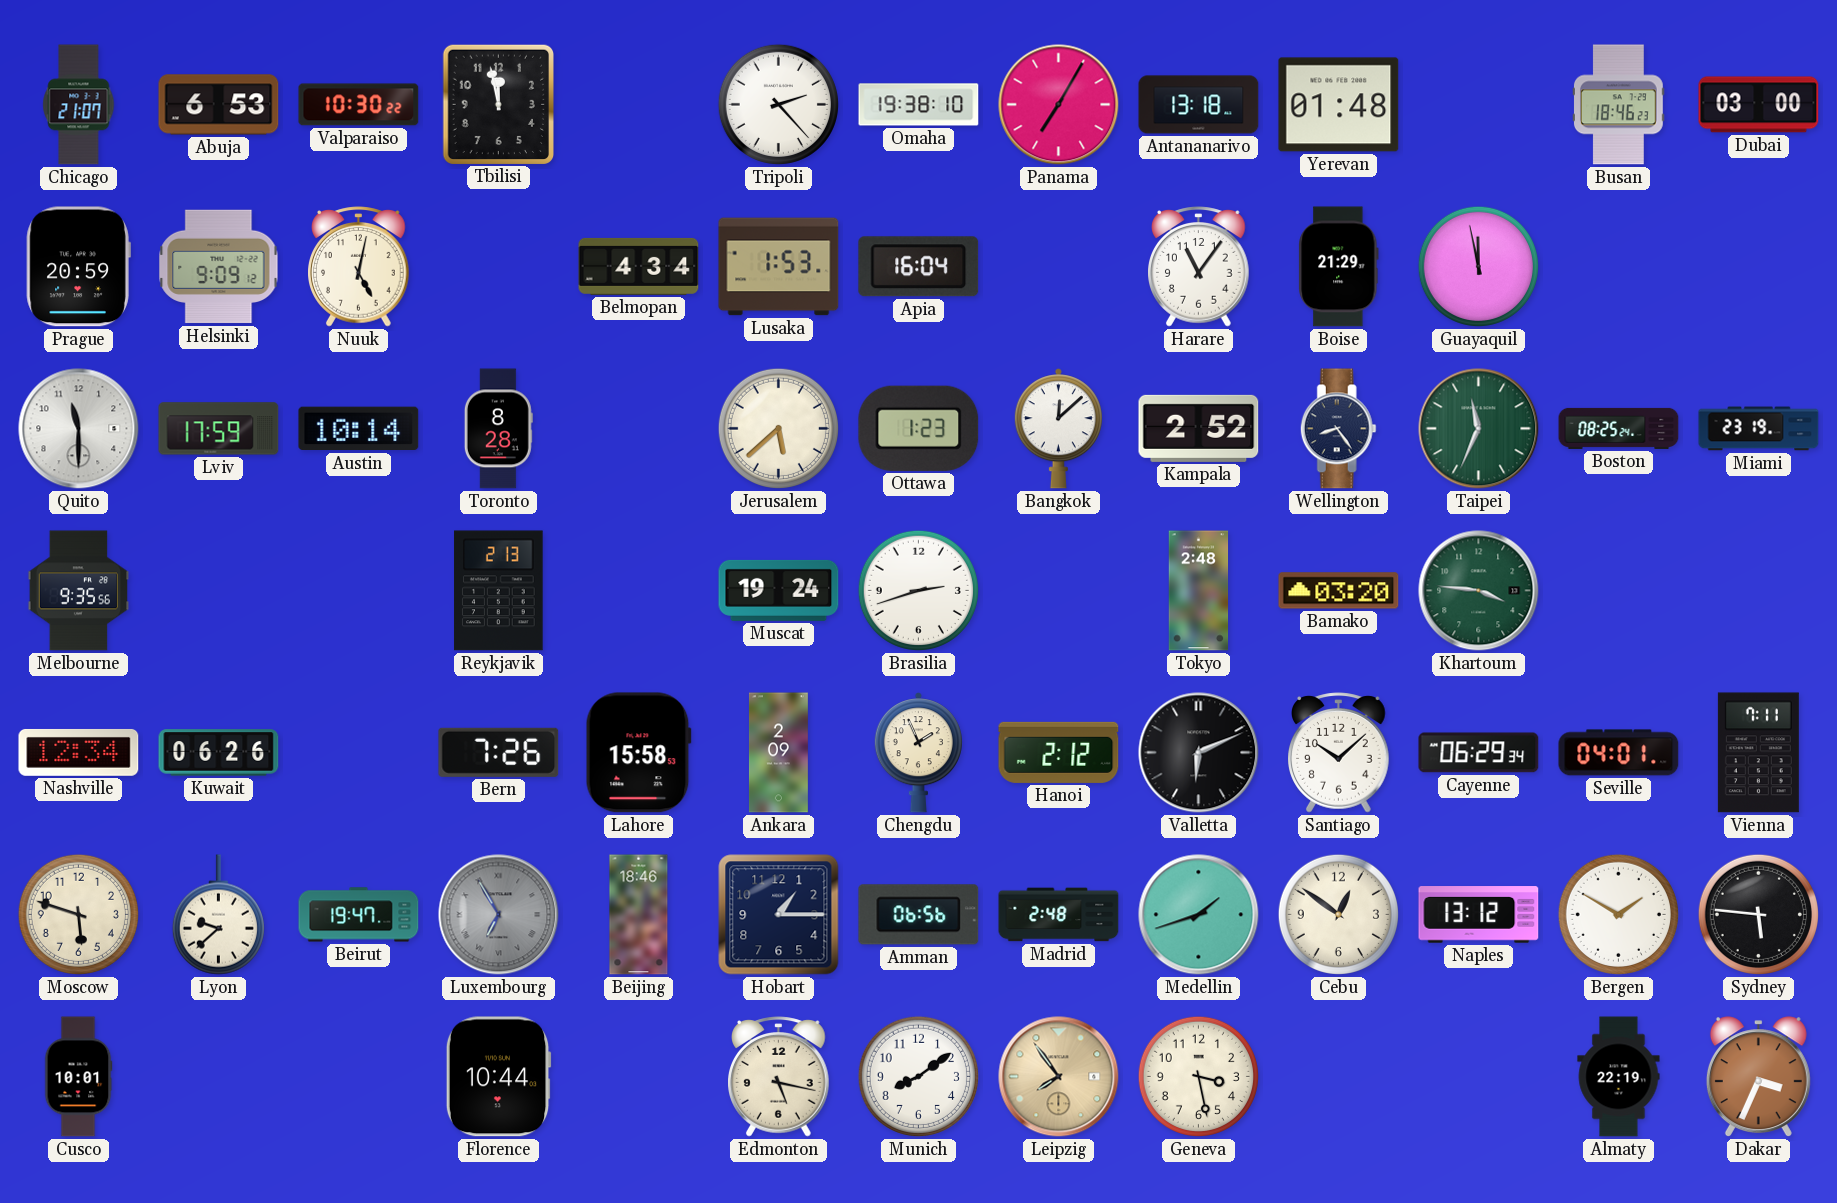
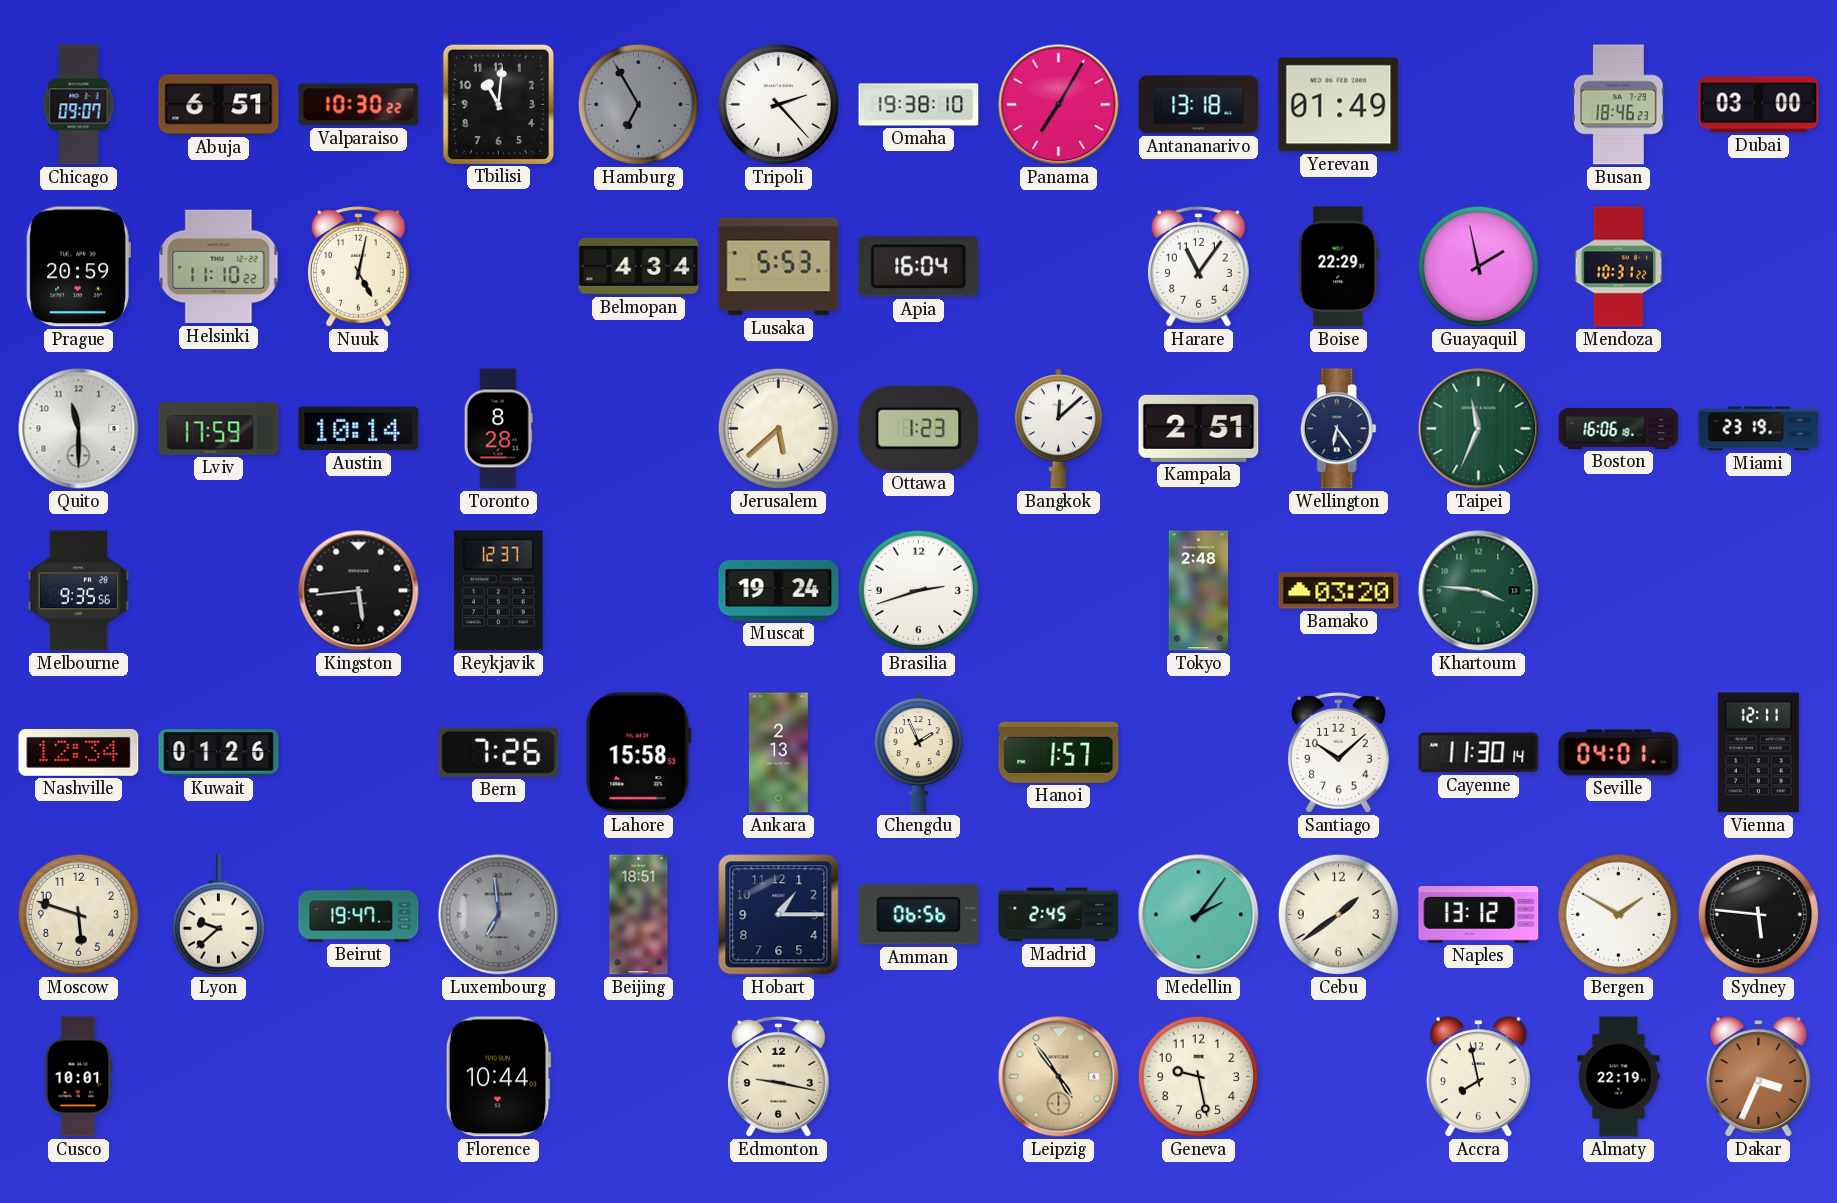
Chicago: 21:07 -> 09:07
Abuja: 6:53 -> 6:51
Tbilisi: 11:58 -> 11:01
Hamburg: none -> 6:55
Yerevan: 01:48 -> 01:49
Helsinki: 9:09 -> 11:10
Lusaka: 1:53 -> 5:53
Boise: 21:29 -> 22:29
Guayaquil: 11:58 -> 1:58
Mendoza: none -> 10:31
Kampala: 2:52 -> 2:51
Wellington: 8:24 -> 6:24
Boston: 08:25 -> 16:06
Kingston: none -> 5:44
Reykjavik: 2:13 -> 12:37
Kuwait: 06:26 -> 01:26
Ankara: 2:09 -> 2:13
Hanoi: 2:12 -> 1:57
Valletta: 6:11 -> none
Cayenne: 06:29 -> 11:30
Vienna: 7:11 -> 12:11
Luxembourg: 6:55 -> 6:59
Beijing: 18:46 -> 18:51
Madrid: 2:48 -> 2:45
Medellin: 1:42 -> 2:06
Cebu: 12:51 -> 1:39
Edmonton: 5:17 -> 9:17
Munich: 8:09 -> none
Leipzig: 7:54 -> 4:54
Geneva: 3:28 -> 9:28
Accra: none -> 7:58
